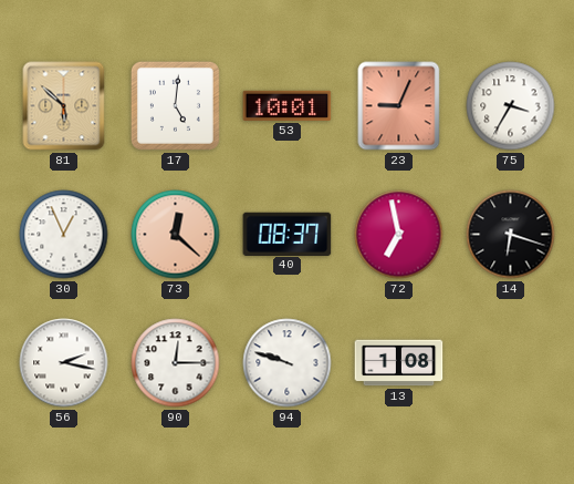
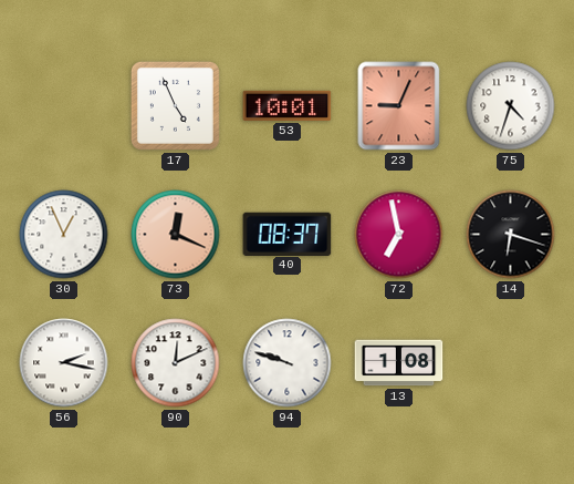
81: 5:52 -> none
17: 5:01 -> 4:56
75: 3:35 -> 4:33
73: 12:22 -> 12:19
90: 12:15 -> 12:11
